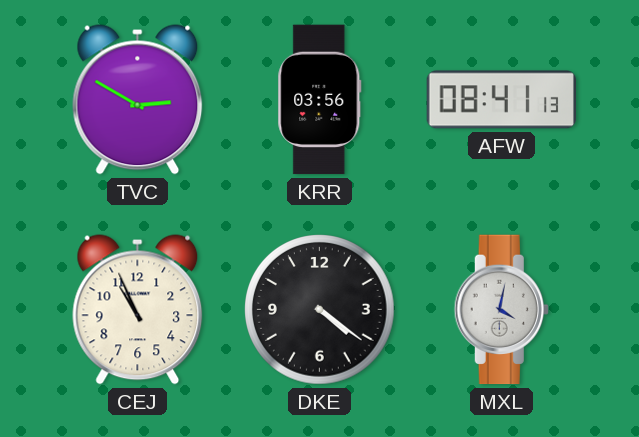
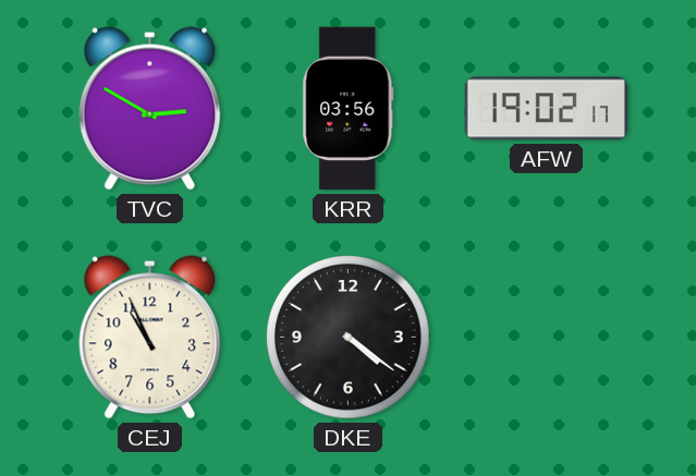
AFW: 08:41 -> 19:02
MXL: 4:02 -> none
